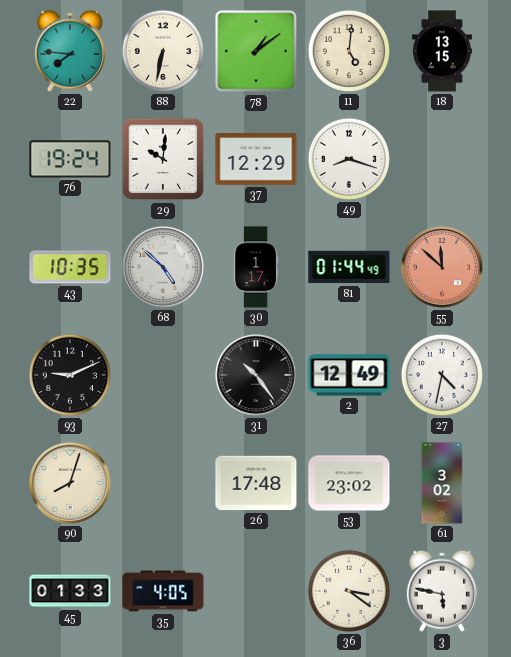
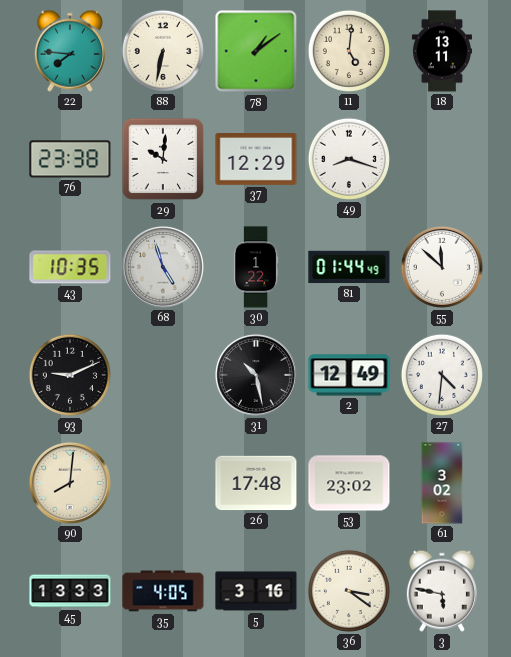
18: 13:15 -> 13:11
76: 19:24 -> 23:38
68: 4:52 -> 4:57
30: 1:17 -> 1:22
55 dial: salmon -> white
31: 10:24 -> 10:28
27: 4:32 -> 4:31
90: 8:03 -> 8:01
45: 01:33 -> 13:33
5: none -> 3:16
